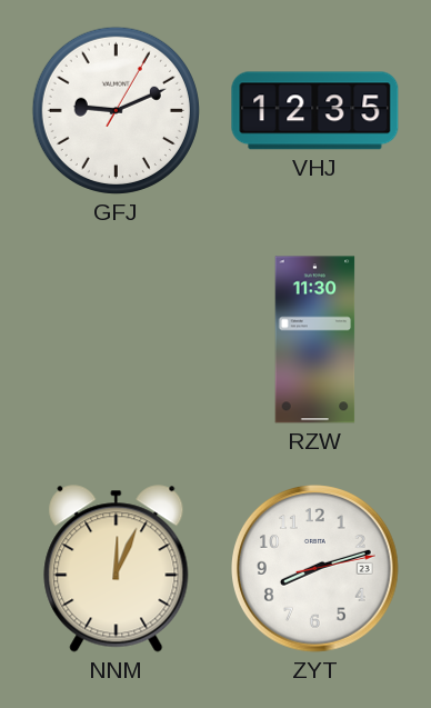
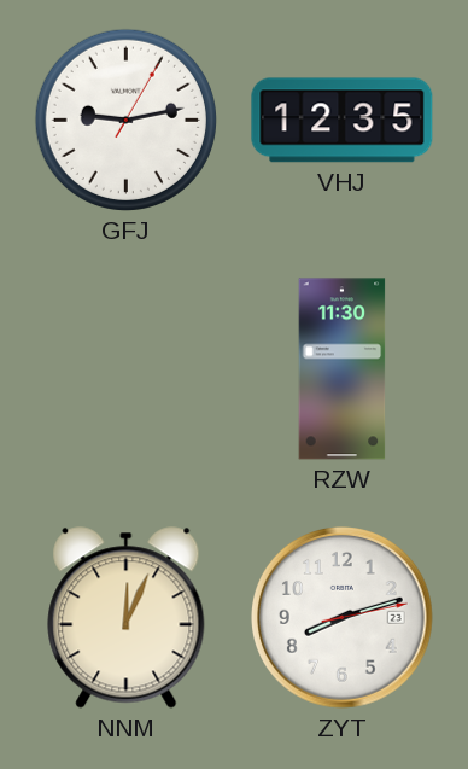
GFJ: 9:11 -> 9:13
